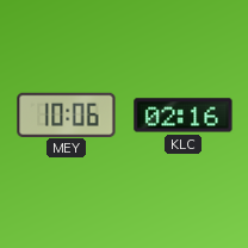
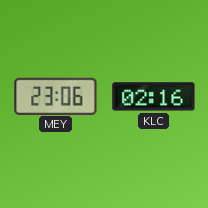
MEY: 10:06 -> 23:06
